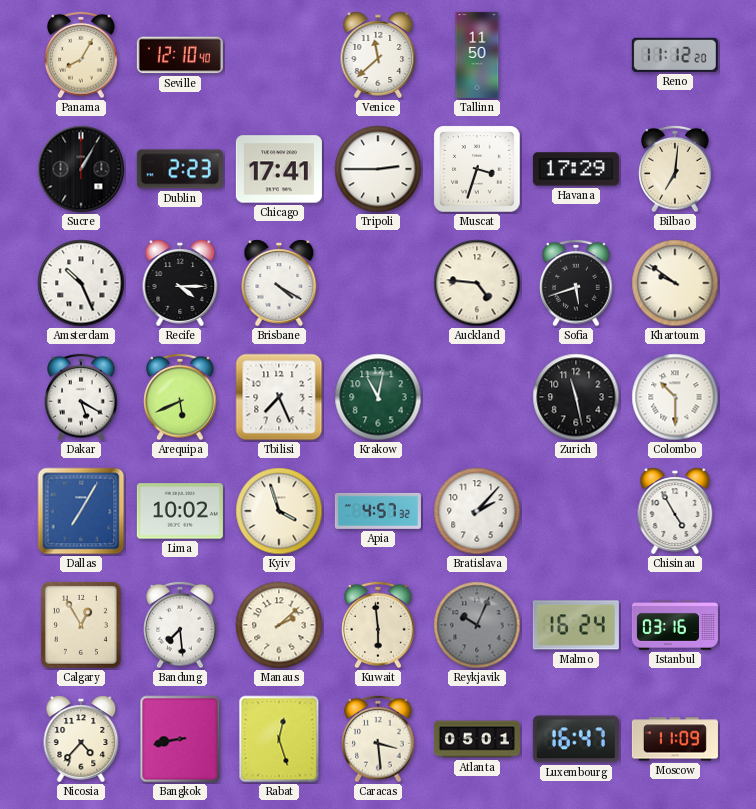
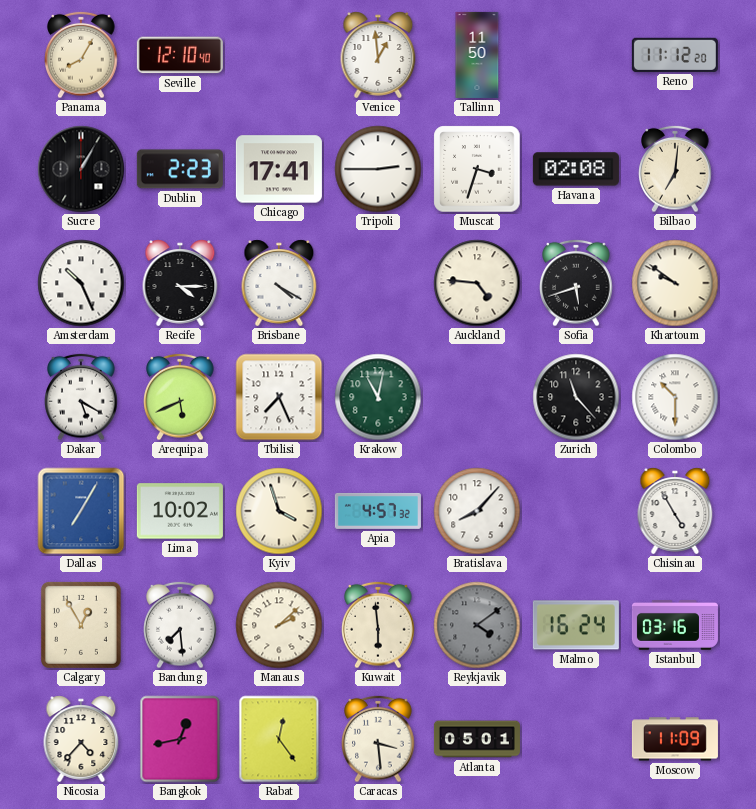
Venice: 11:38 -> 12:59
Havana: 17:29 -> 02:08
Zurich: 11:28 -> 11:23
Bratislava: 2:07 -> 8:07
Reykjavik: 10:04 -> 4:09
Bangkok: 8:43 -> 12:43
Rabat: 12:27 -> 12:24
Luxembourg: 16:47 -> none
